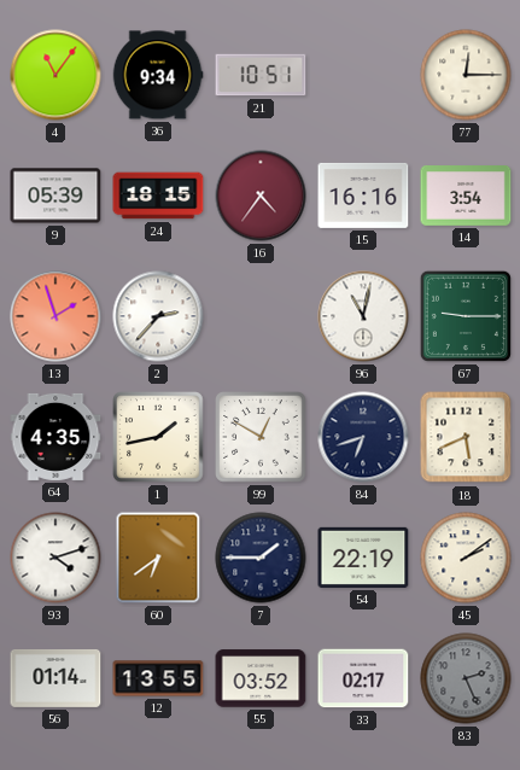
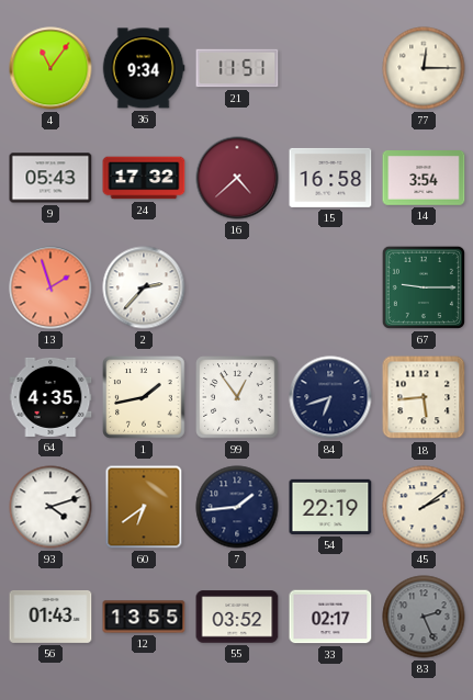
21: 10:51 -> 11:51
9: 05:39 -> 05:43
24: 18:15 -> 17:32
16: 4:36 -> 4:38
15: 16:16 -> 16:58
96: 11:02 -> none
99: 12:50 -> 12:54
18: 5:41 -> 5:44
7: 1:45 -> 1:44
56: 01:14 -> 01:43
